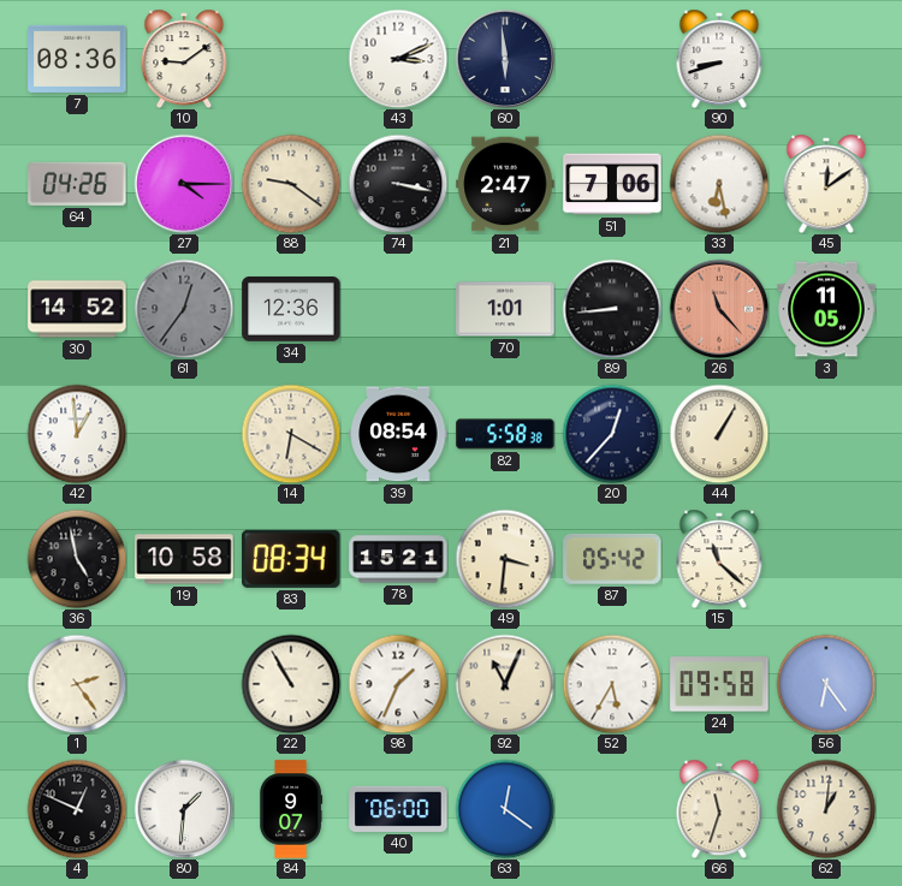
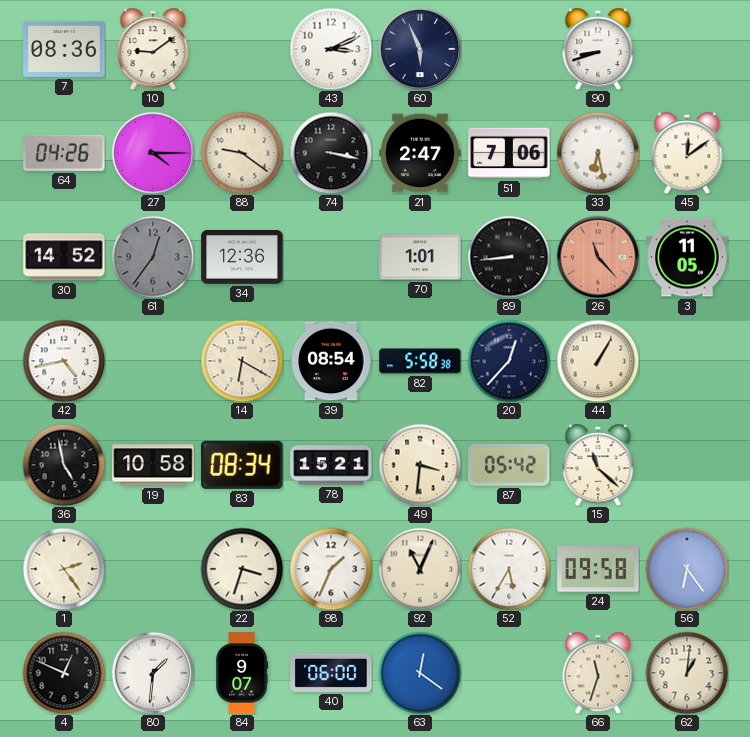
60: 5:59 -> 5:56
42: 12:59 -> 4:43
22: 10:55 -> 3:33
